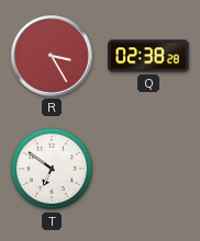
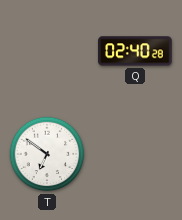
R: 3:25 -> none
Q: 02:38 -> 02:40
